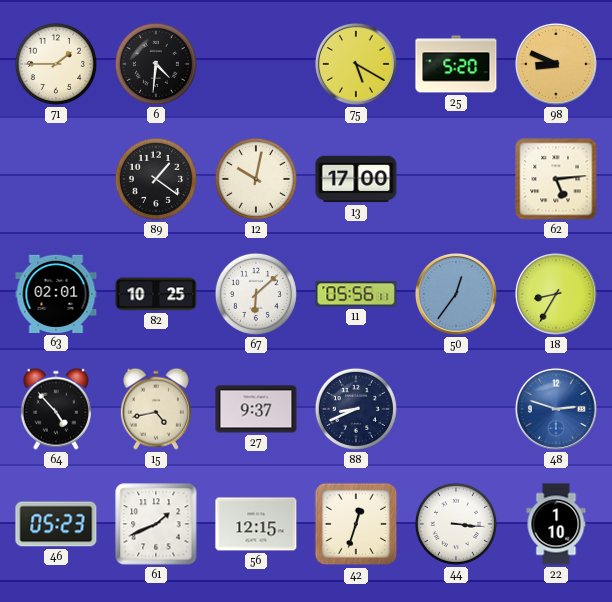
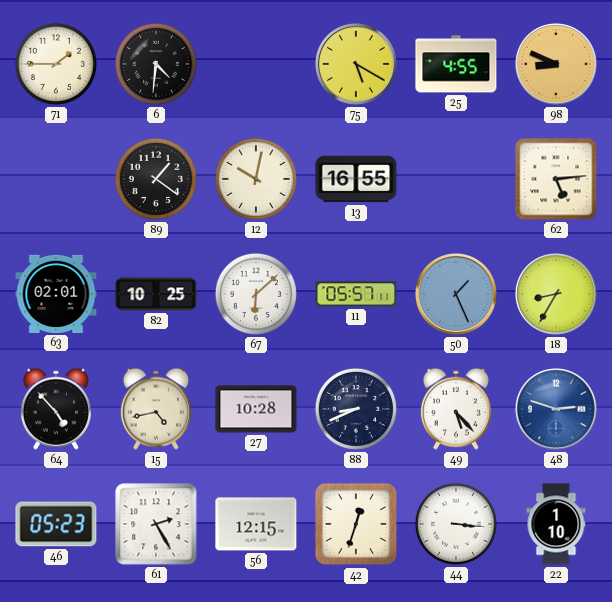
25: 5:20 -> 4:55
13: 17:00 -> 16:55
11: 05:56 -> 05:57
50: 12:36 -> 1:26
27: 9:37 -> 10:28
49: none -> 5:23
61: 1:41 -> 2:25
